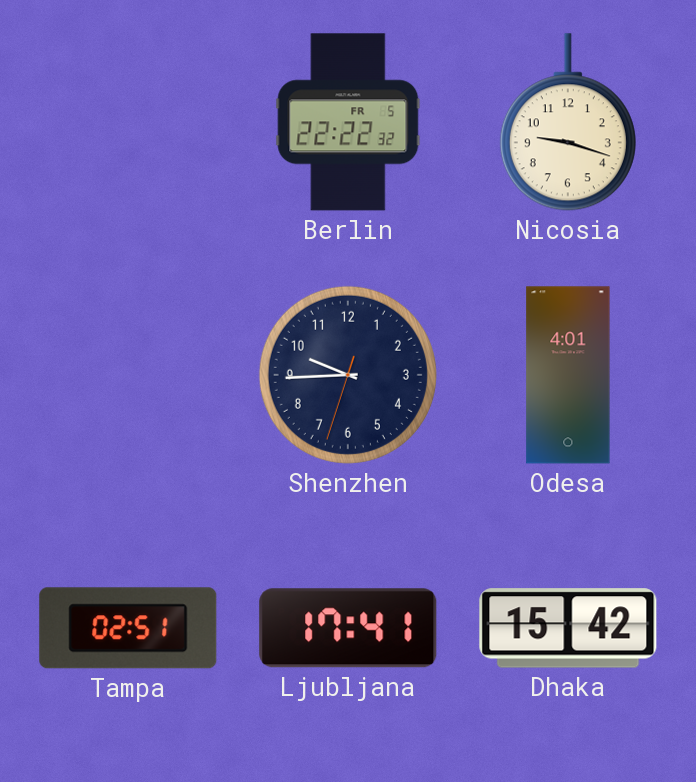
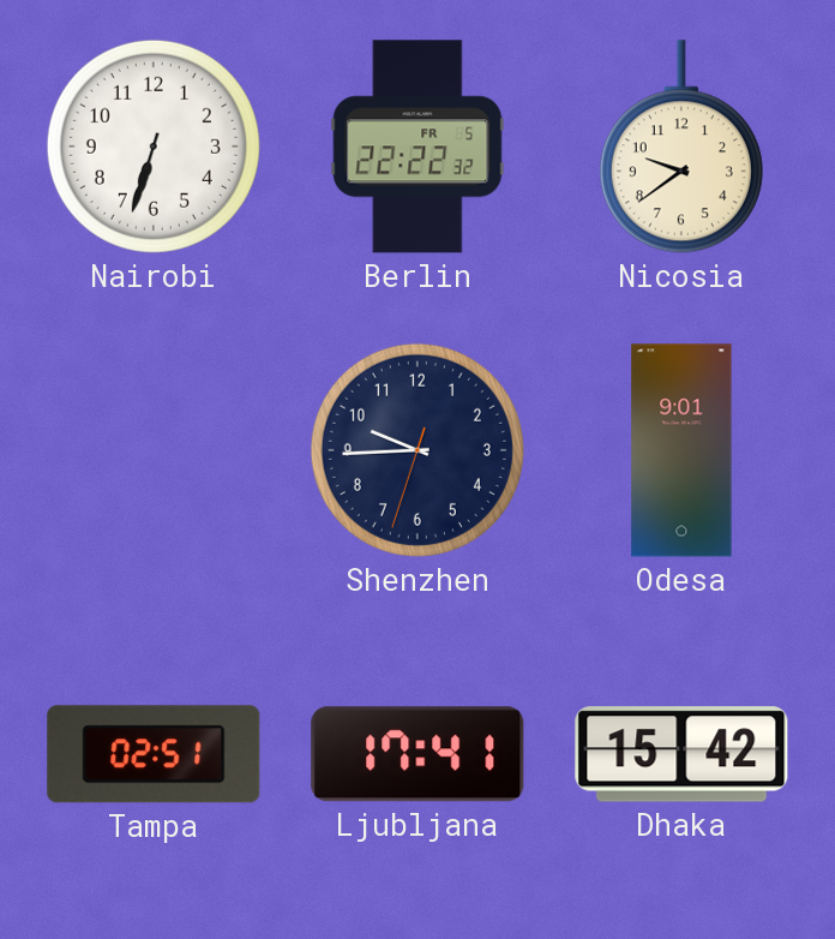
Nairobi: none -> 6:33
Nicosia: 9:18 -> 9:39
Odesa: 4:01 -> 9:01
